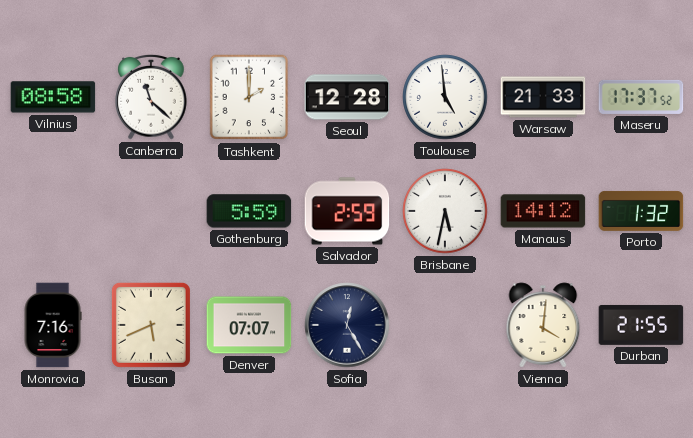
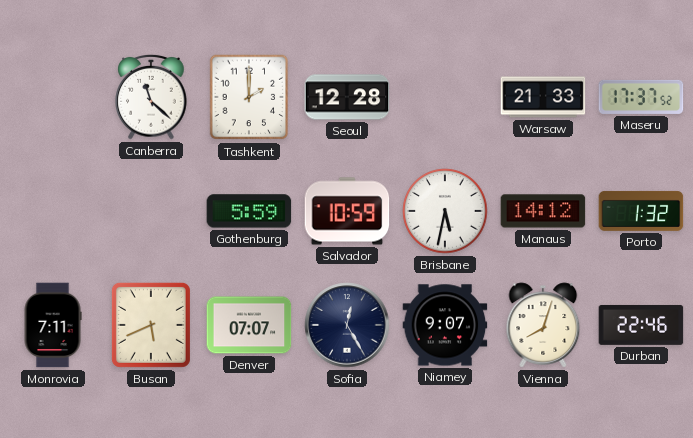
Vilnius: 08:58 -> none
Toulouse: 4:59 -> none
Salvador: 2:59 -> 10:59
Monrovia: 7:16 -> 7:11
Niamey: none -> 9:07
Vienna: 4:01 -> 8:03
Durban: 21:55 -> 22:46
